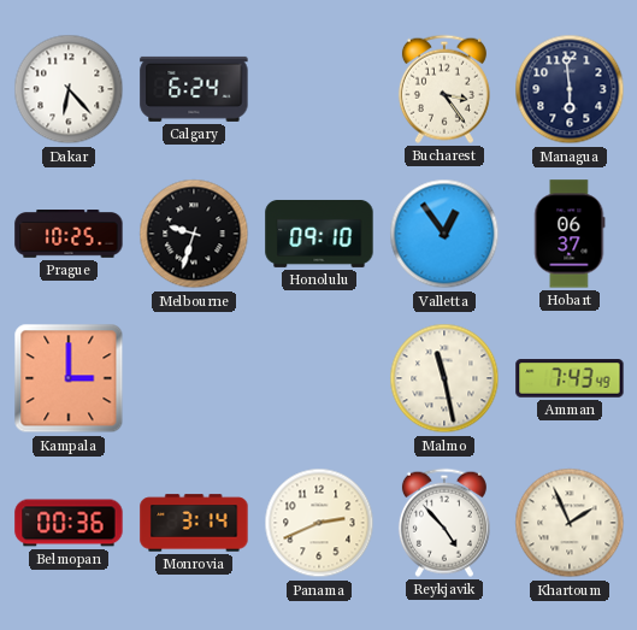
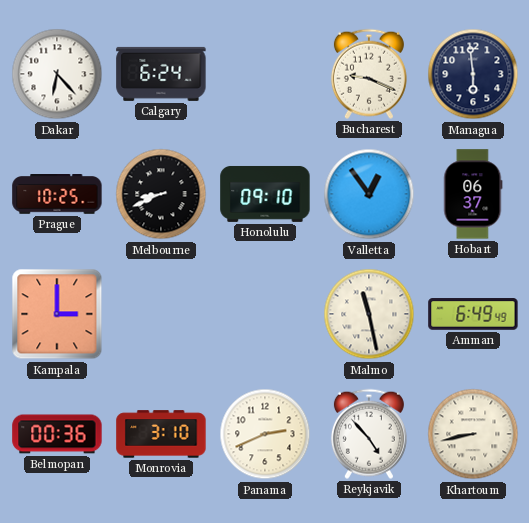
Bucharest: 3:24 -> 9:19
Melbourne: 9:33 -> 8:41
Amman: 7:43 -> 6:49
Monrovia: 3:14 -> 3:10
Khartoum: 1:56 -> 8:43
